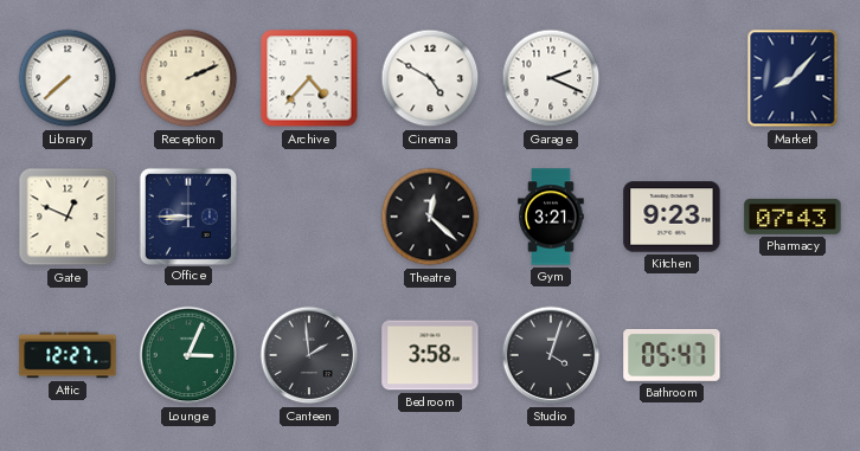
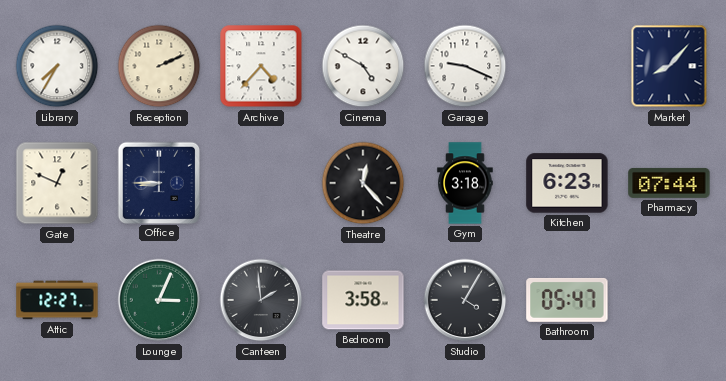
Library: 7:38 -> 7:35
Garage: 2:19 -> 9:19
Theatre: 12:22 -> 12:23
Gym: 3:21 -> 3:18
Kitchen: 9:23 -> 6:23
Pharmacy: 07:43 -> 07:44
Studio: 4:03 -> 4:05
